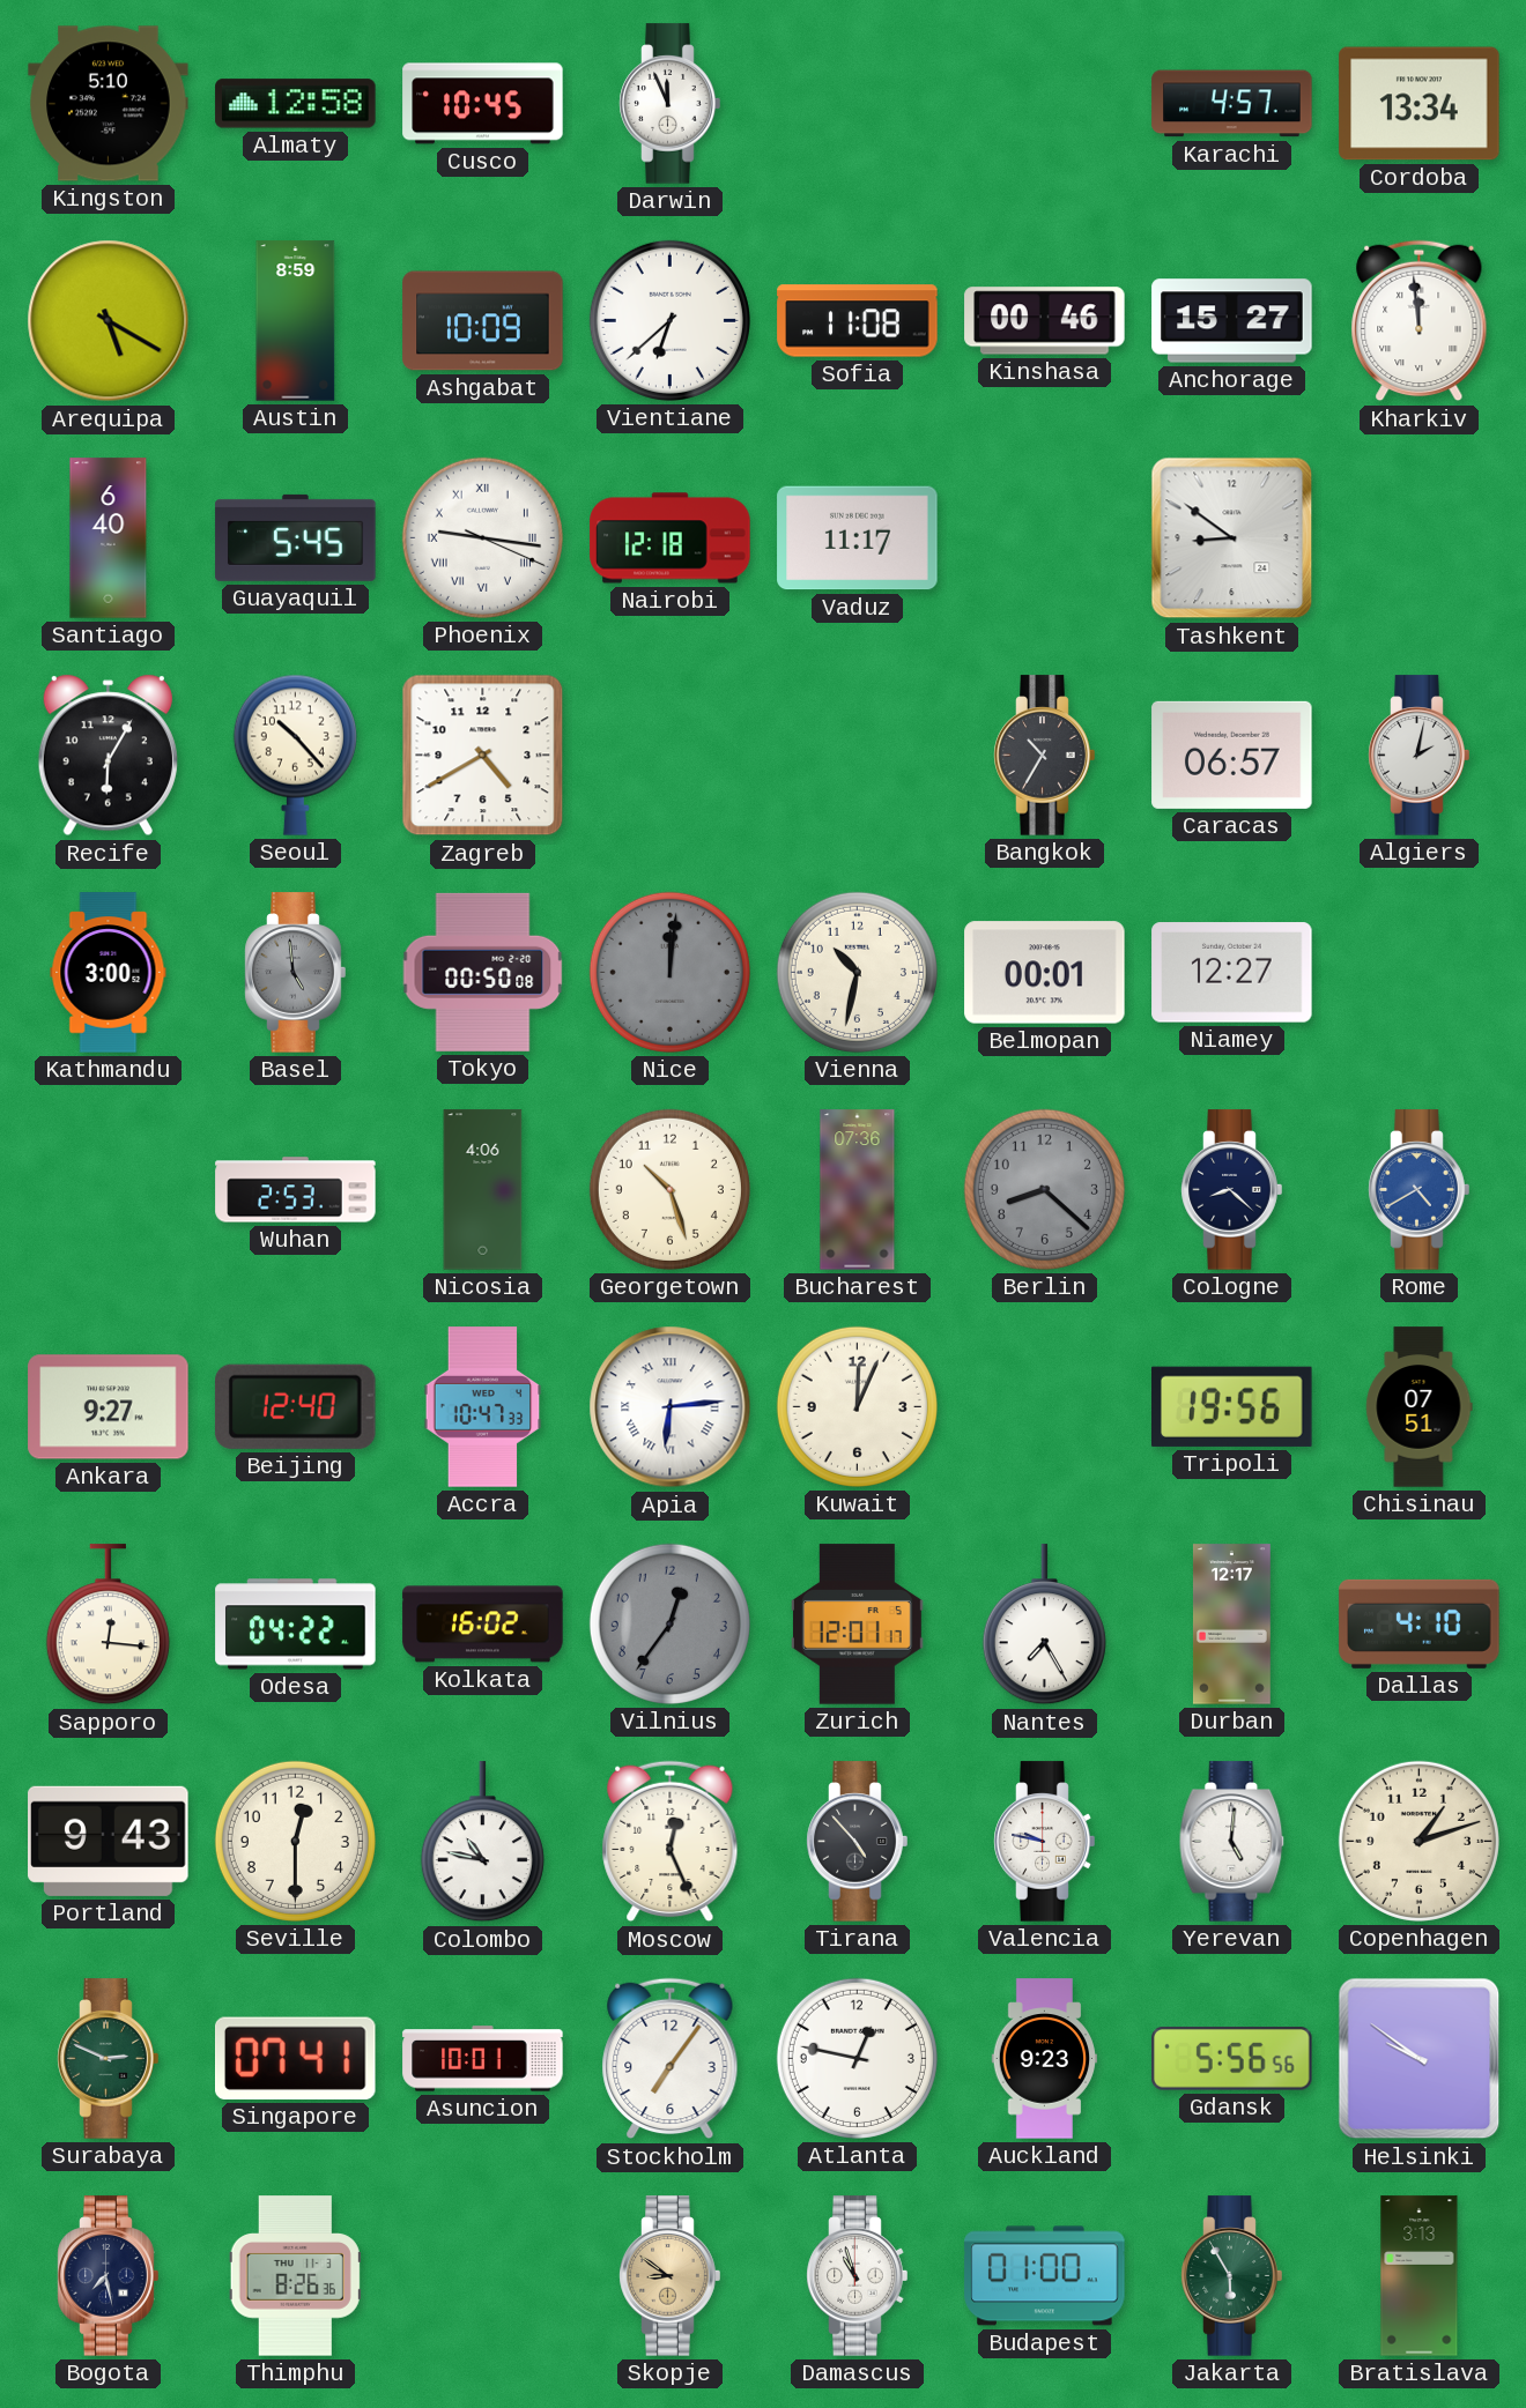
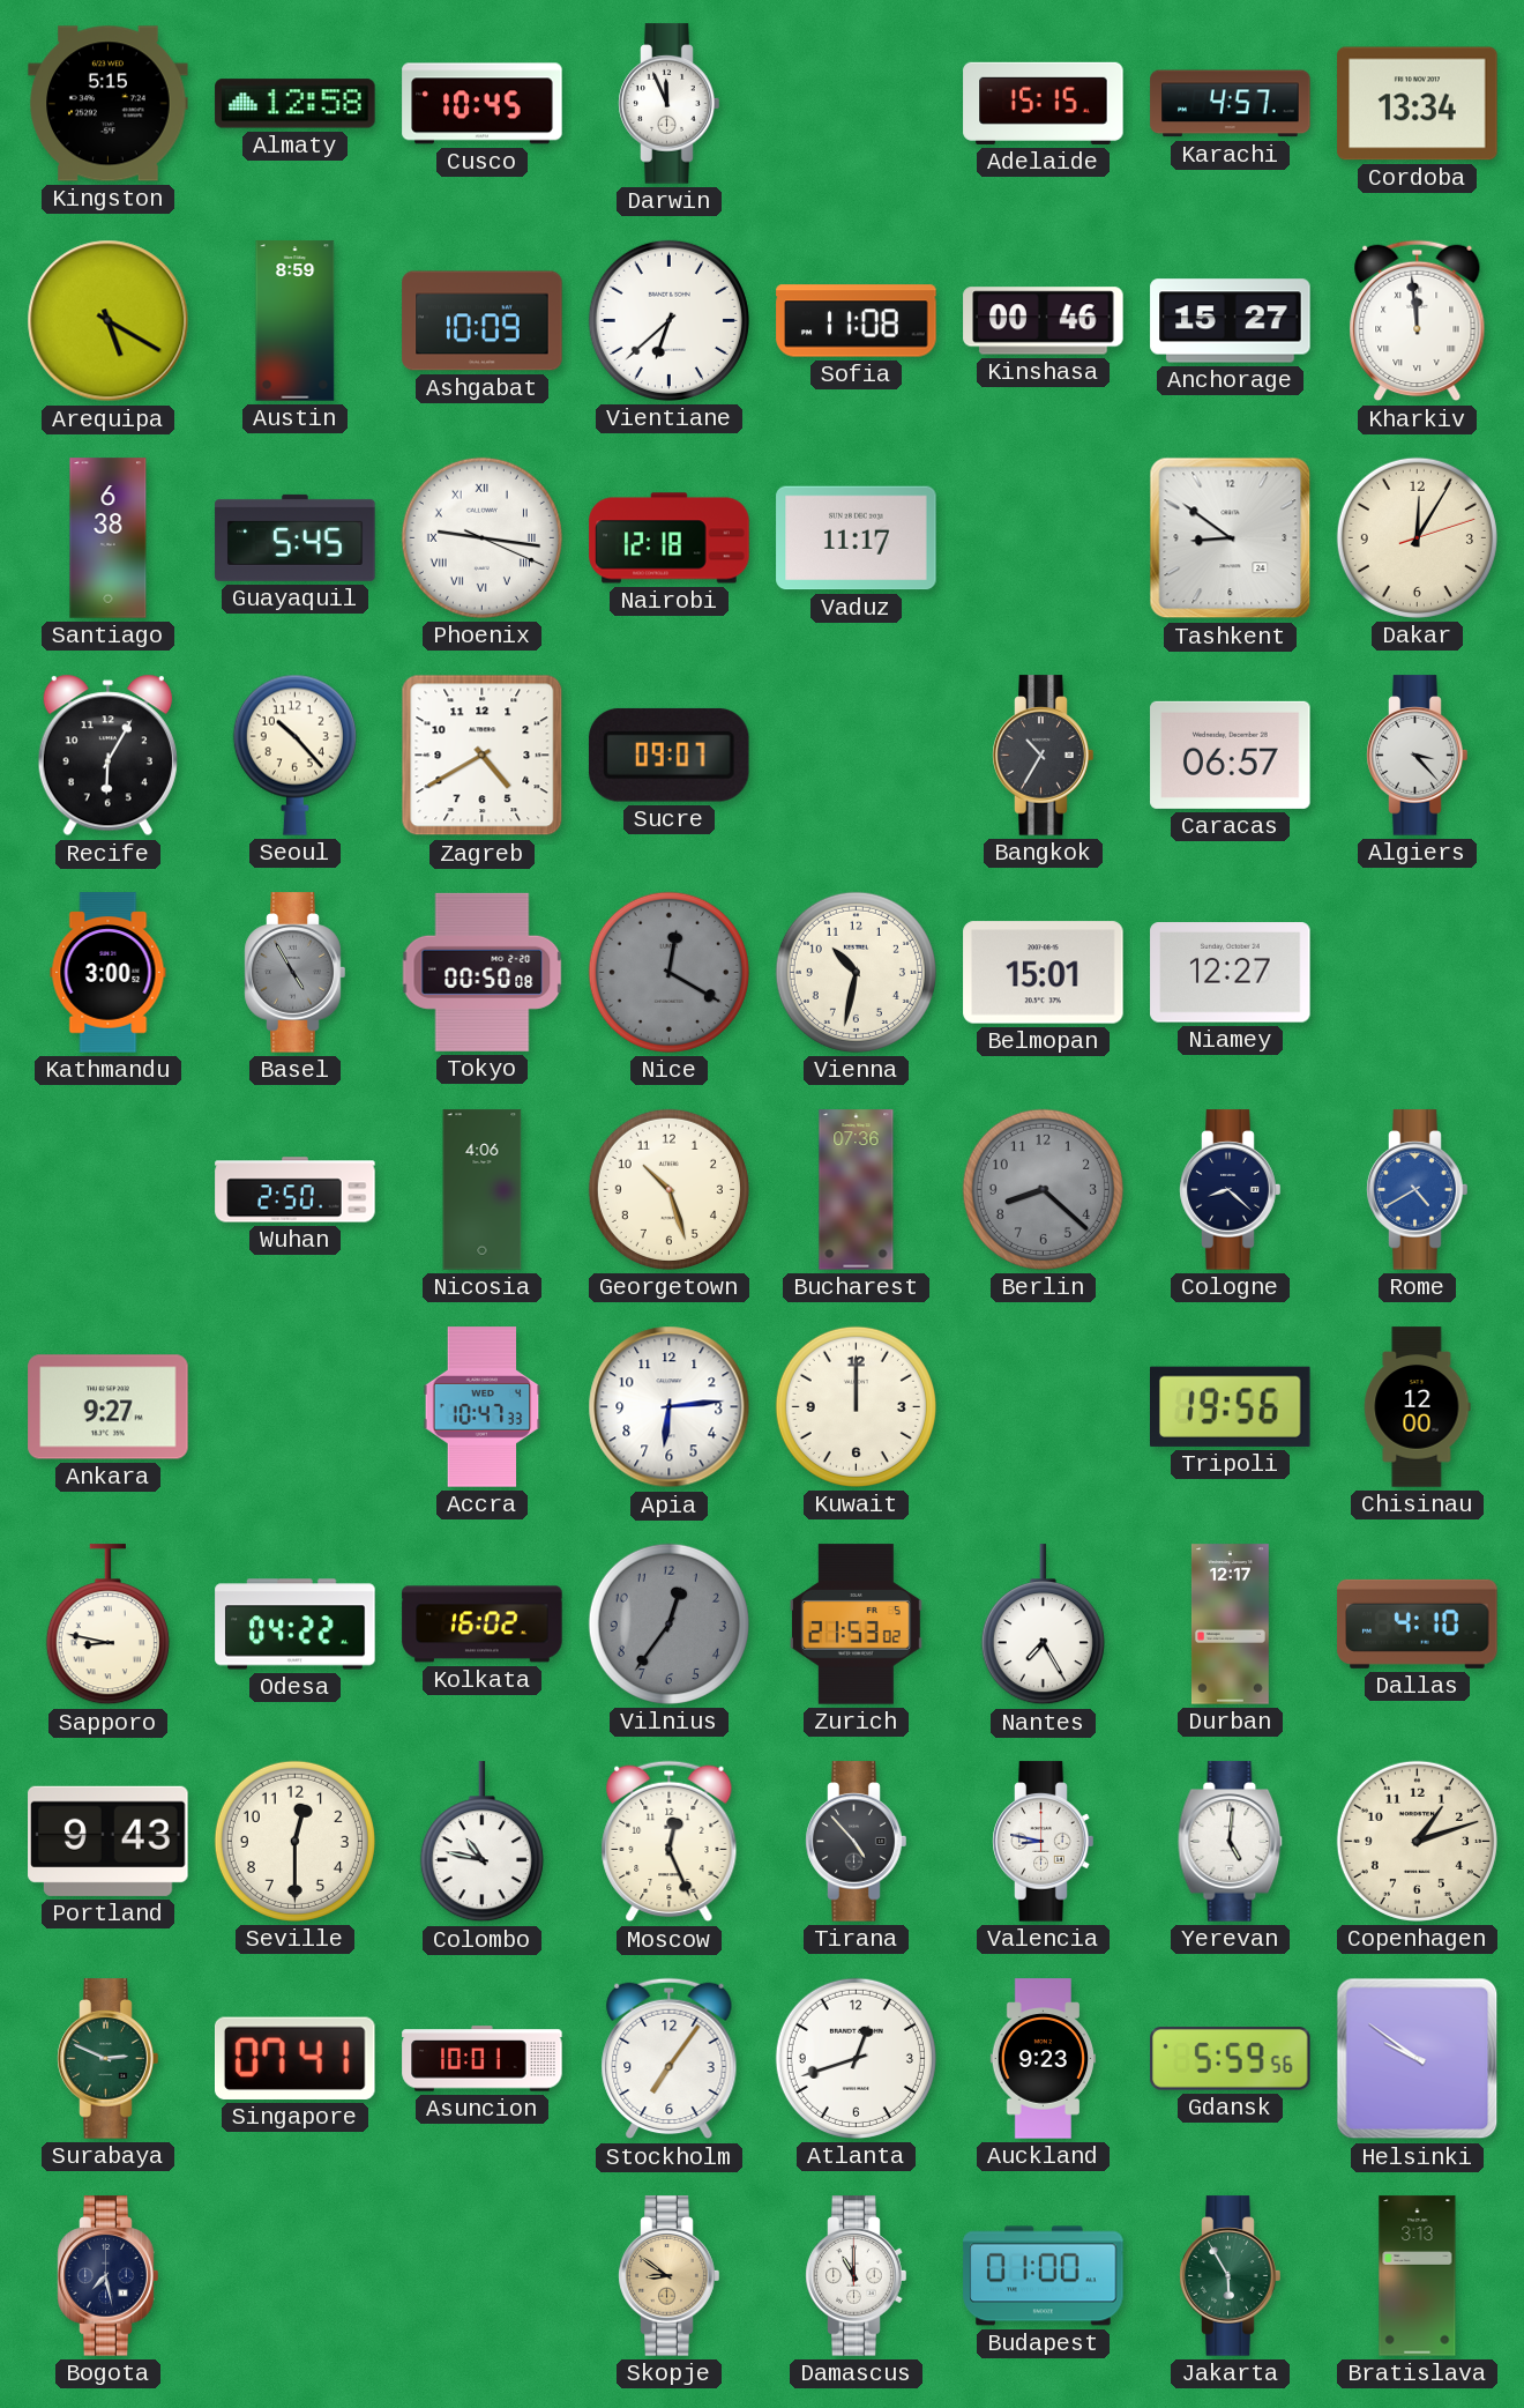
Kingston: 5:10 -> 5:15
Adelaide: none -> 15:15
Santiago: 6:40 -> 6:38
Dakar: none -> 12:05
Sucre: none -> 09:07
Algiers: 2:02 -> 3:23
Basel: 4:59 -> 4:55
Nice: 12:01 -> 12:20
Belmopan: 00:01 -> 15:01
Wuhan: 2:53 -> 2:50
Beijing: 12:40 -> none
Apia numerals: Roman -> Arabic
Kuwait: 12:04 -> 12:00
Chisinau: 07:51 -> 12:00
Sapporo: 12:16 -> 8:47
Zurich: 12:01 -> 21:53
Valencia: 9:47 -> 8:47
Atlanta: 12:47 -> 12:42
Gdansk: 5:56 -> 5:59
Thimphu: 8:26 -> none
Damascus: 10:57 -> 11:00
